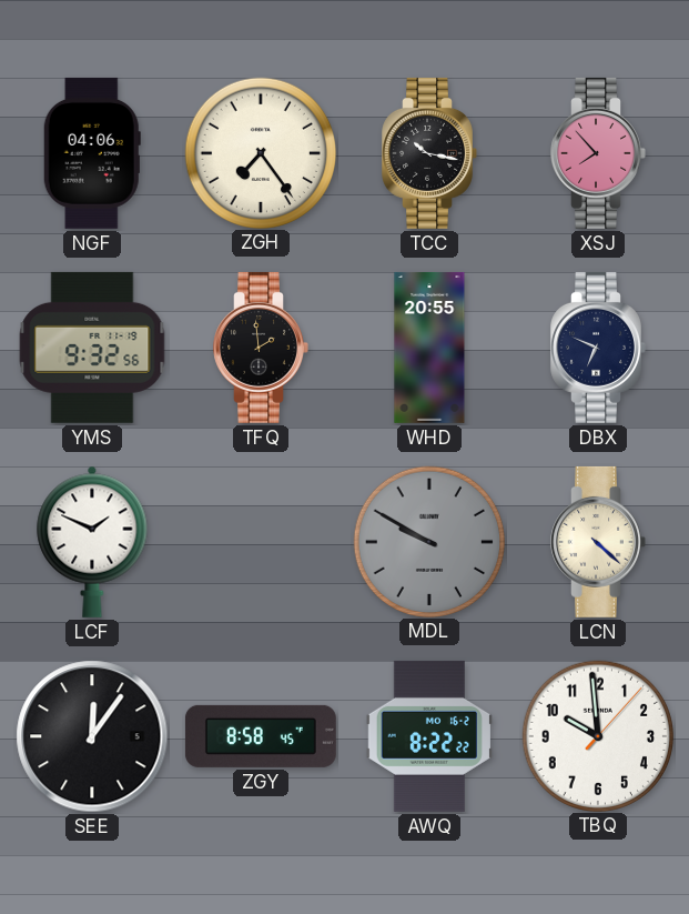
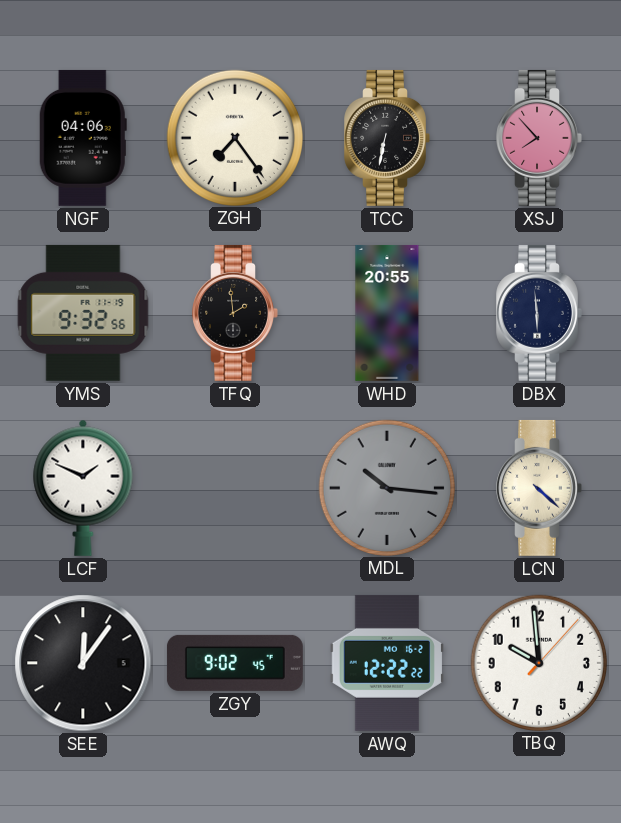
TCC: 10:17 -> 6:32
DBX: 6:49 -> 5:59
MDL: 9:50 -> 10:16
ZGY: 8:58 -> 9:02
AWQ: 8:22 -> 12:22
